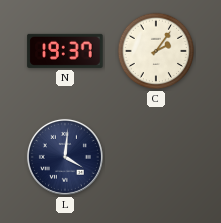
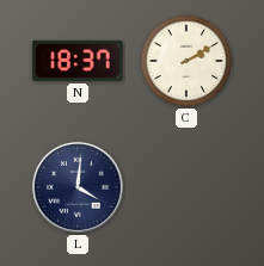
N: 19:37 -> 18:37
C: 2:06 -> 2:10
